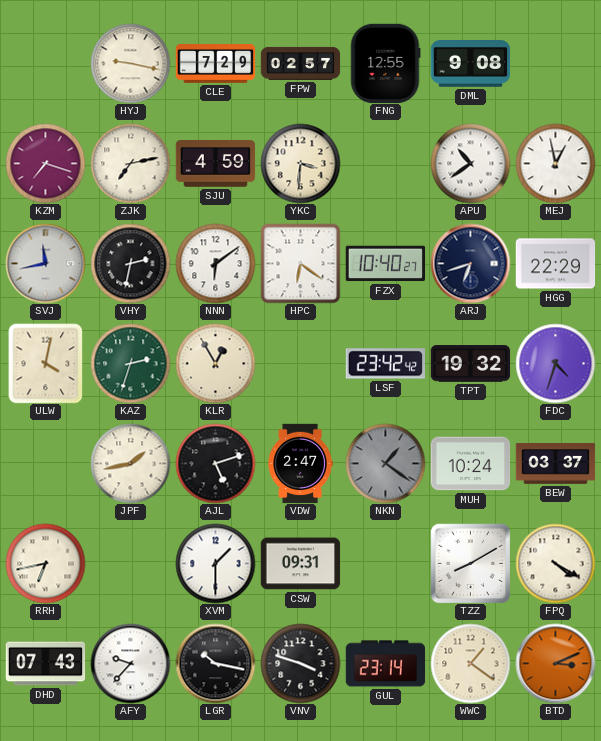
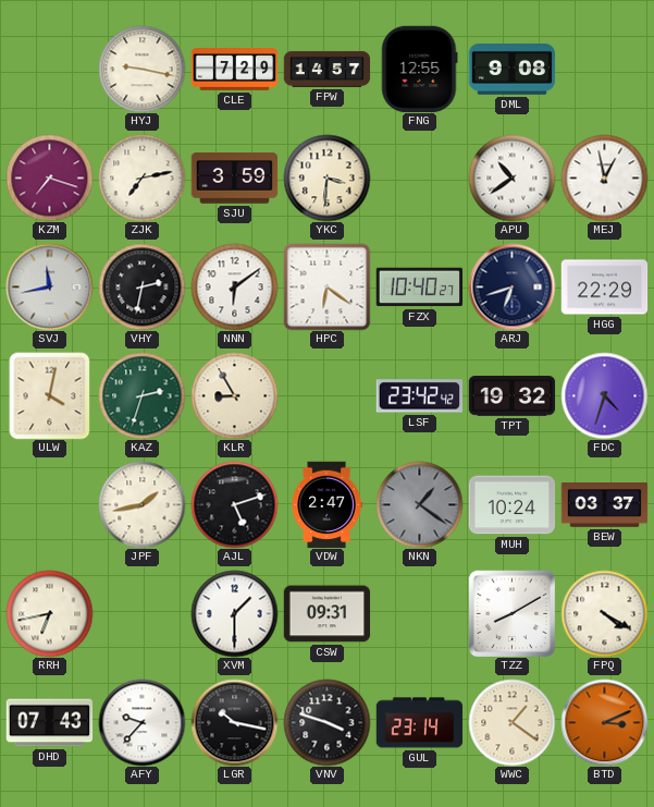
FPW: 02:57 -> 14:57
SJU: 4:59 -> 3:59
KLR: 12:55 -> 8:55
